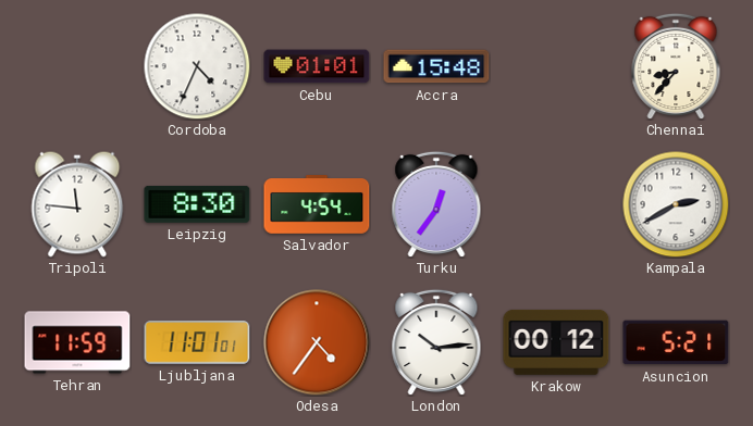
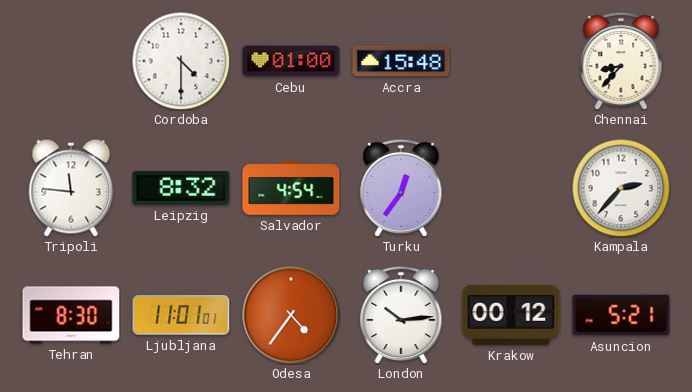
Cordoba: 4:34 -> 4:30
Cebu: 01:01 -> 01:00
Leipzig: 8:30 -> 8:32
Kampala: 2:40 -> 2:37
Tehran: 11:59 -> 8:30
